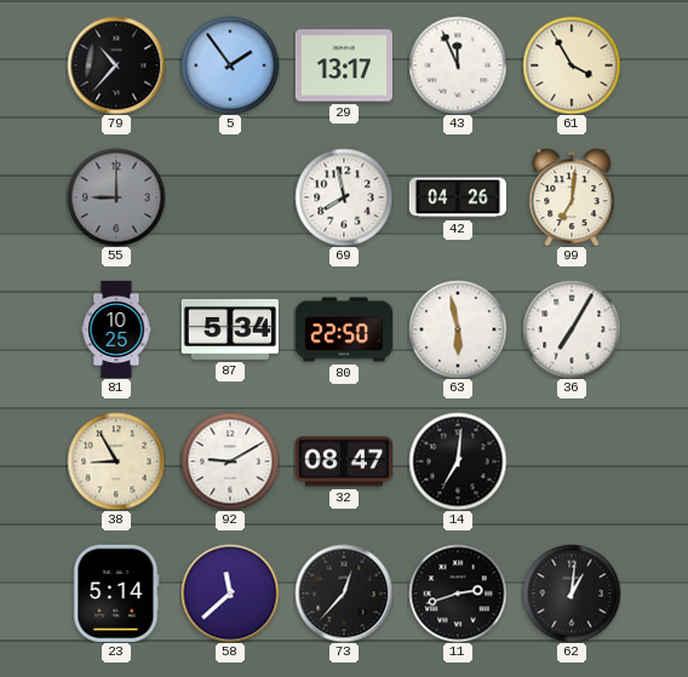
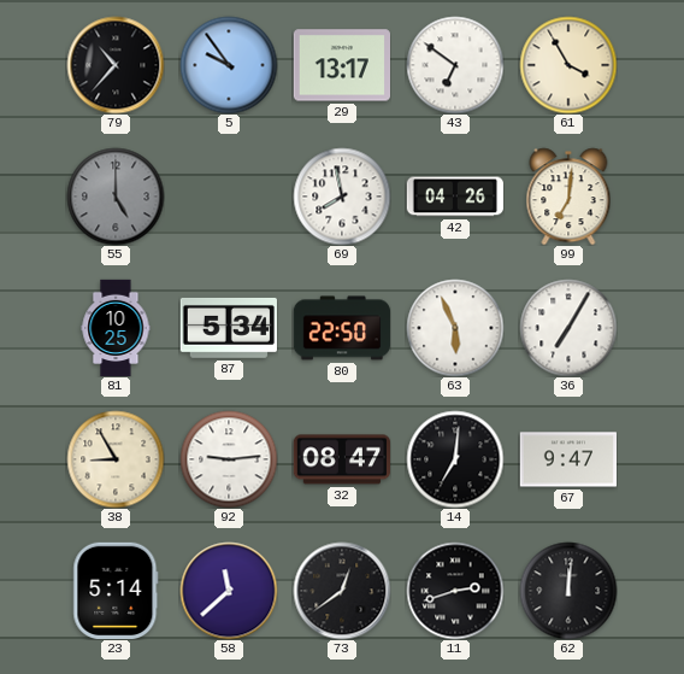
5: 1:54 -> 9:54
43: 11:56 -> 6:51
55: 9:00 -> 5:00
63: 5:58 -> 5:56
92: 9:10 -> 9:14
67: none -> 9:47
73: 12:37 -> 12:39
62: 1:01 -> 12:01
